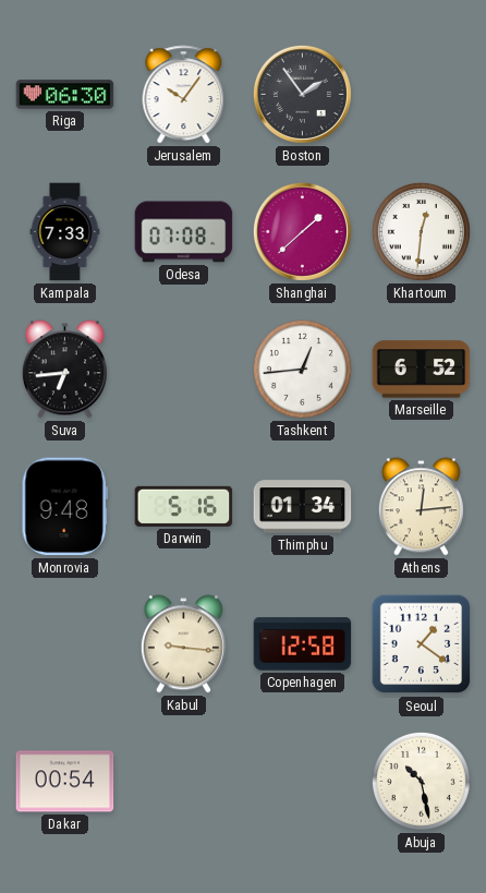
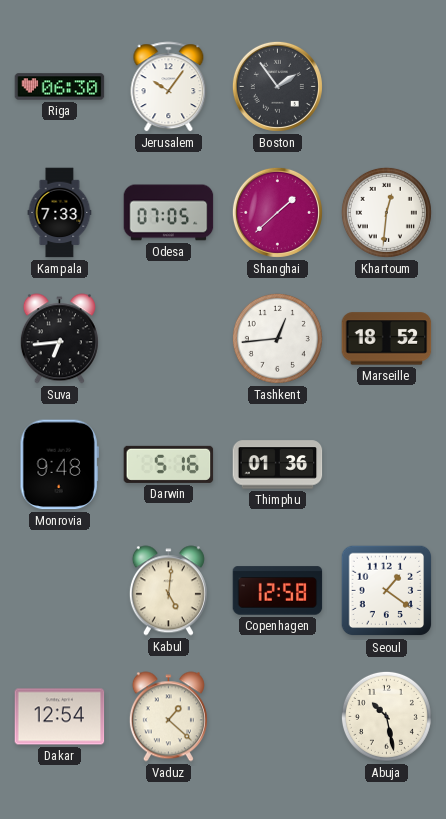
Odesa: 07:08 -> 07:05
Marseille: 6:52 -> 18:52
Thimphu: 01:34 -> 01:36
Athens: 12:14 -> none
Kabul: 9:16 -> 5:01
Dakar: 00:54 -> 12:54
Vaduz: none -> 1:22
